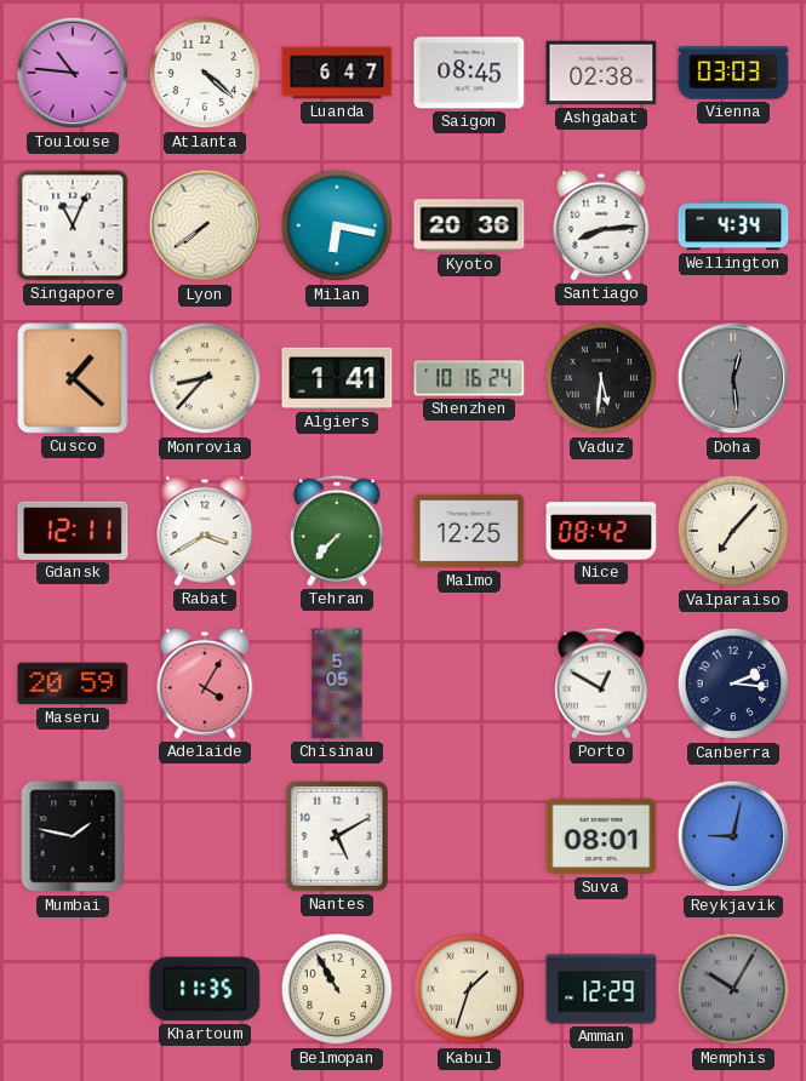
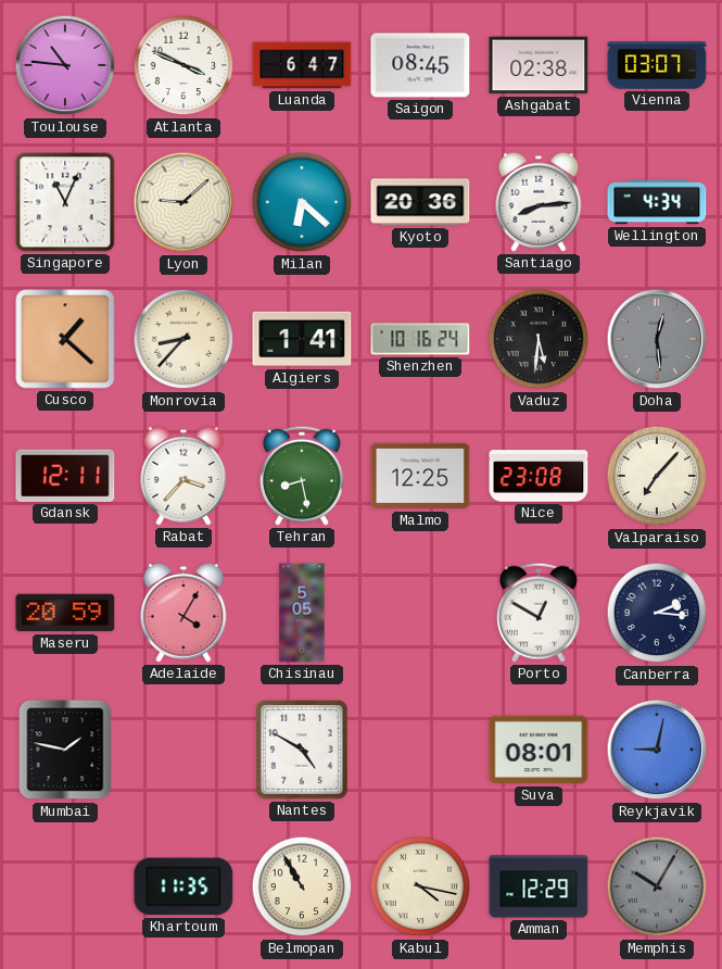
Atlanta: 4:22 -> 3:49
Vienna: 03:03 -> 03:07
Lyon: 7:39 -> 9:08
Milan: 6:17 -> 6:22
Rabat: 3:40 -> 3:37
Tehran: 7:37 -> 8:28
Nice: 08:42 -> 23:08
Nantes: 5:10 -> 4:50
Kabul: 1:33 -> 4:17
